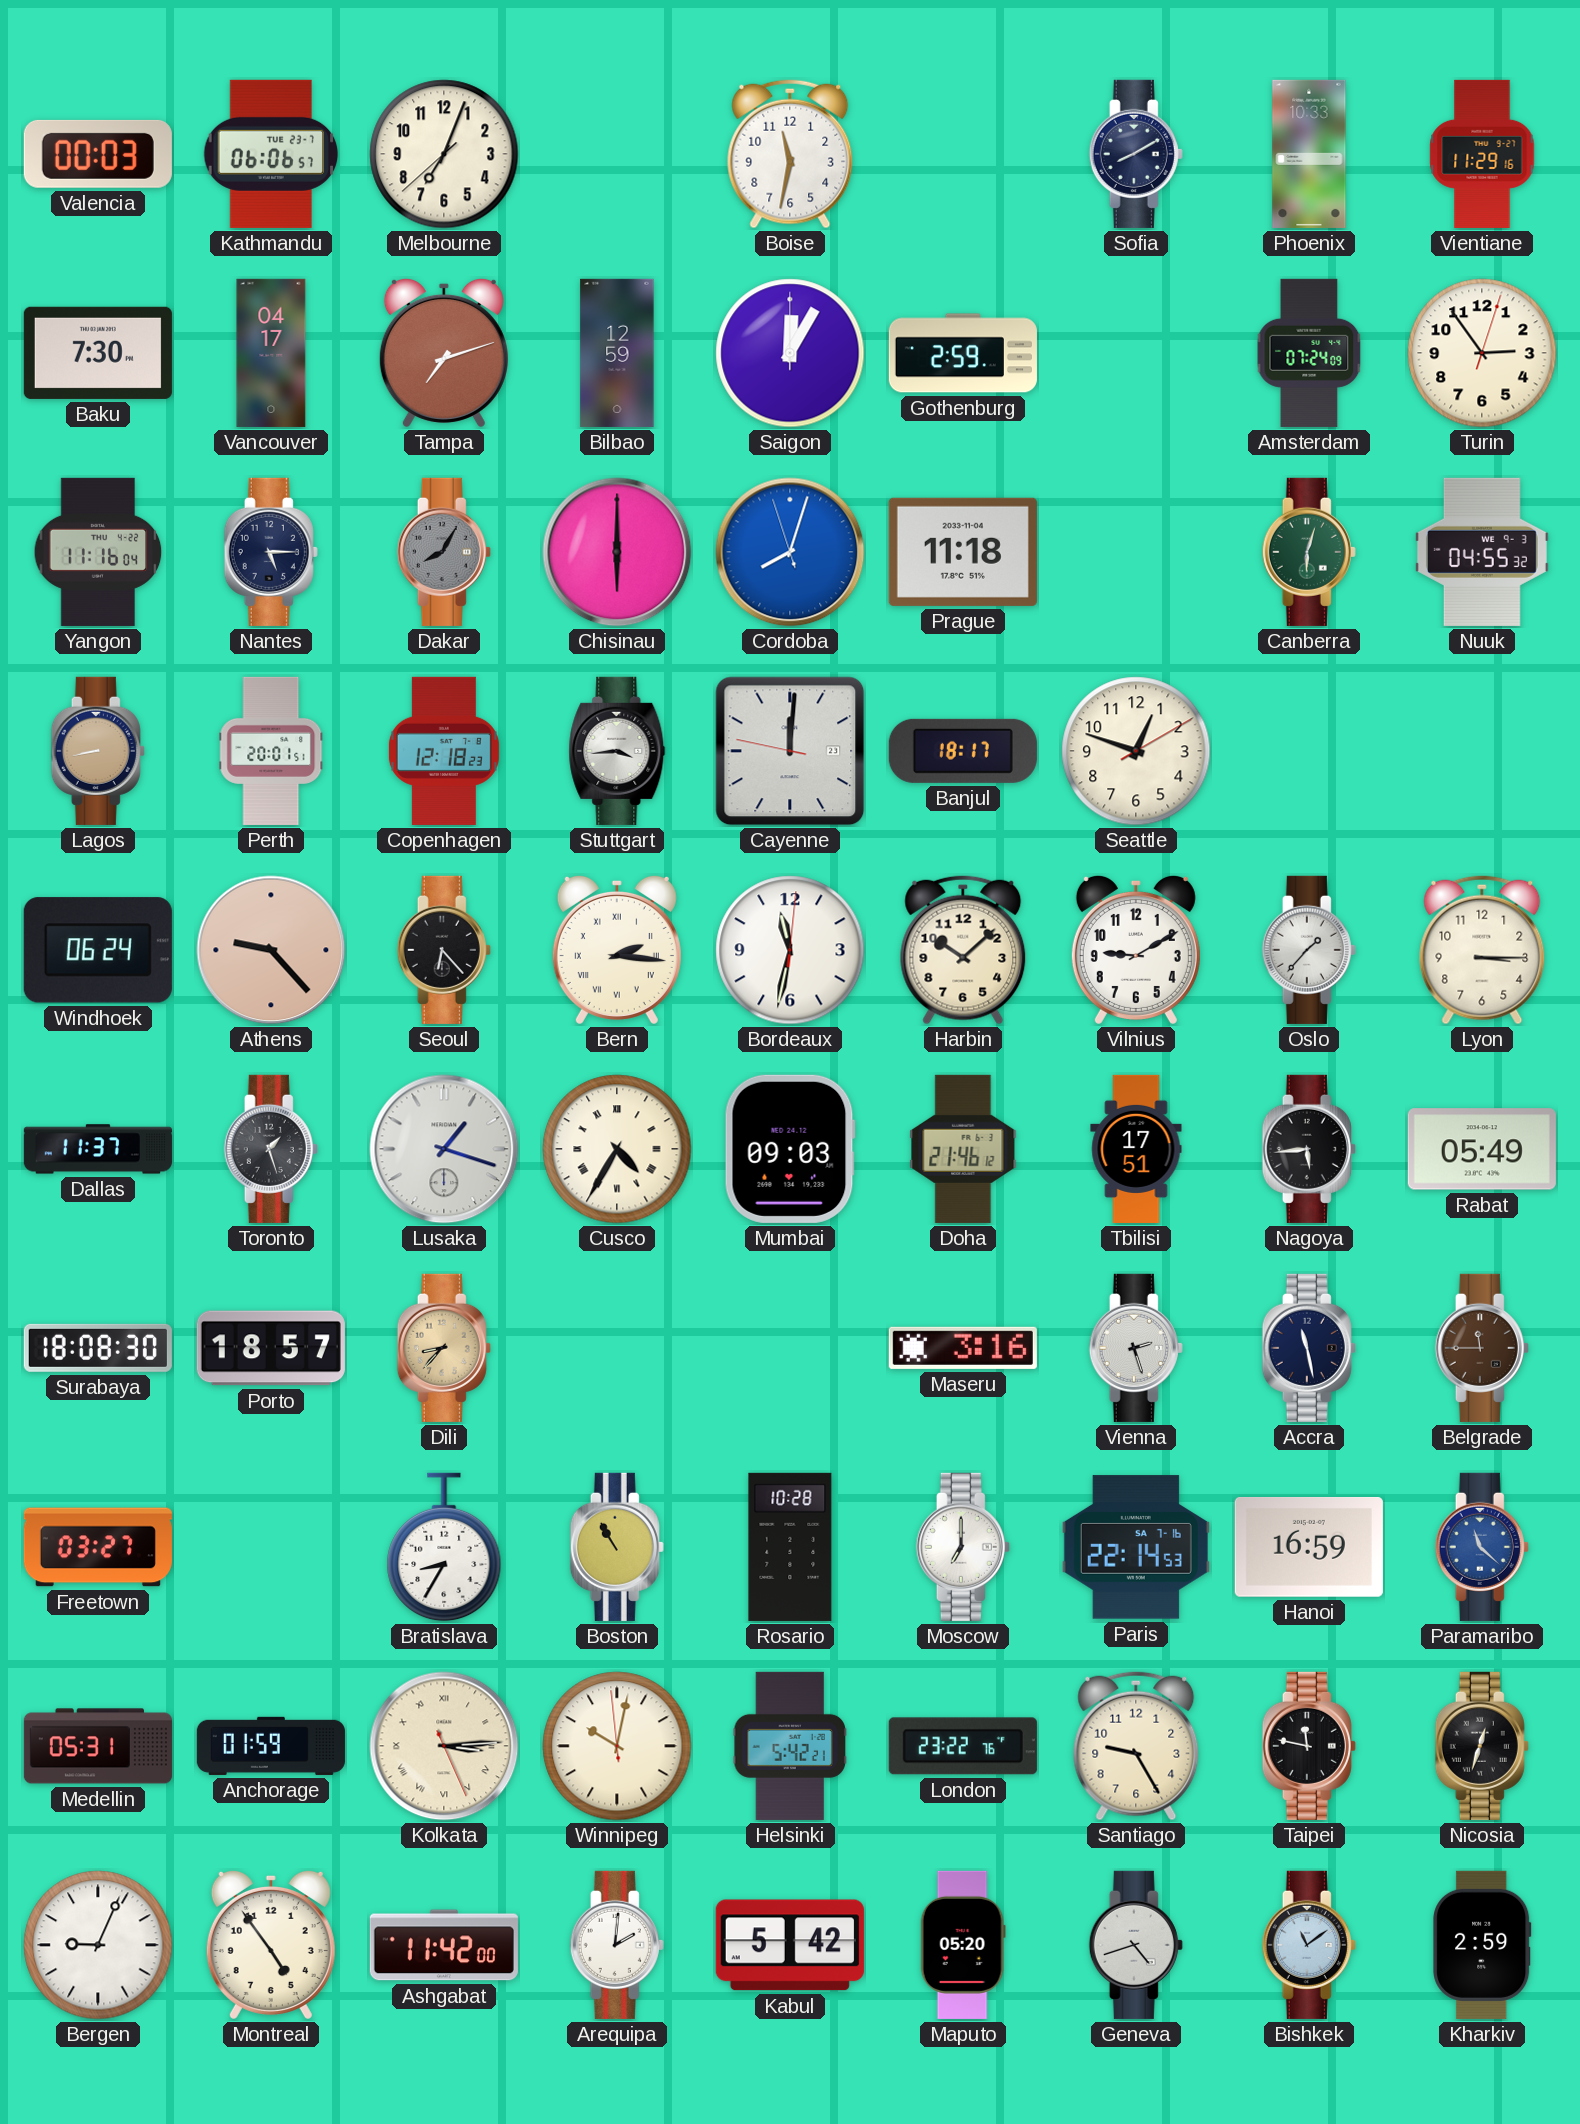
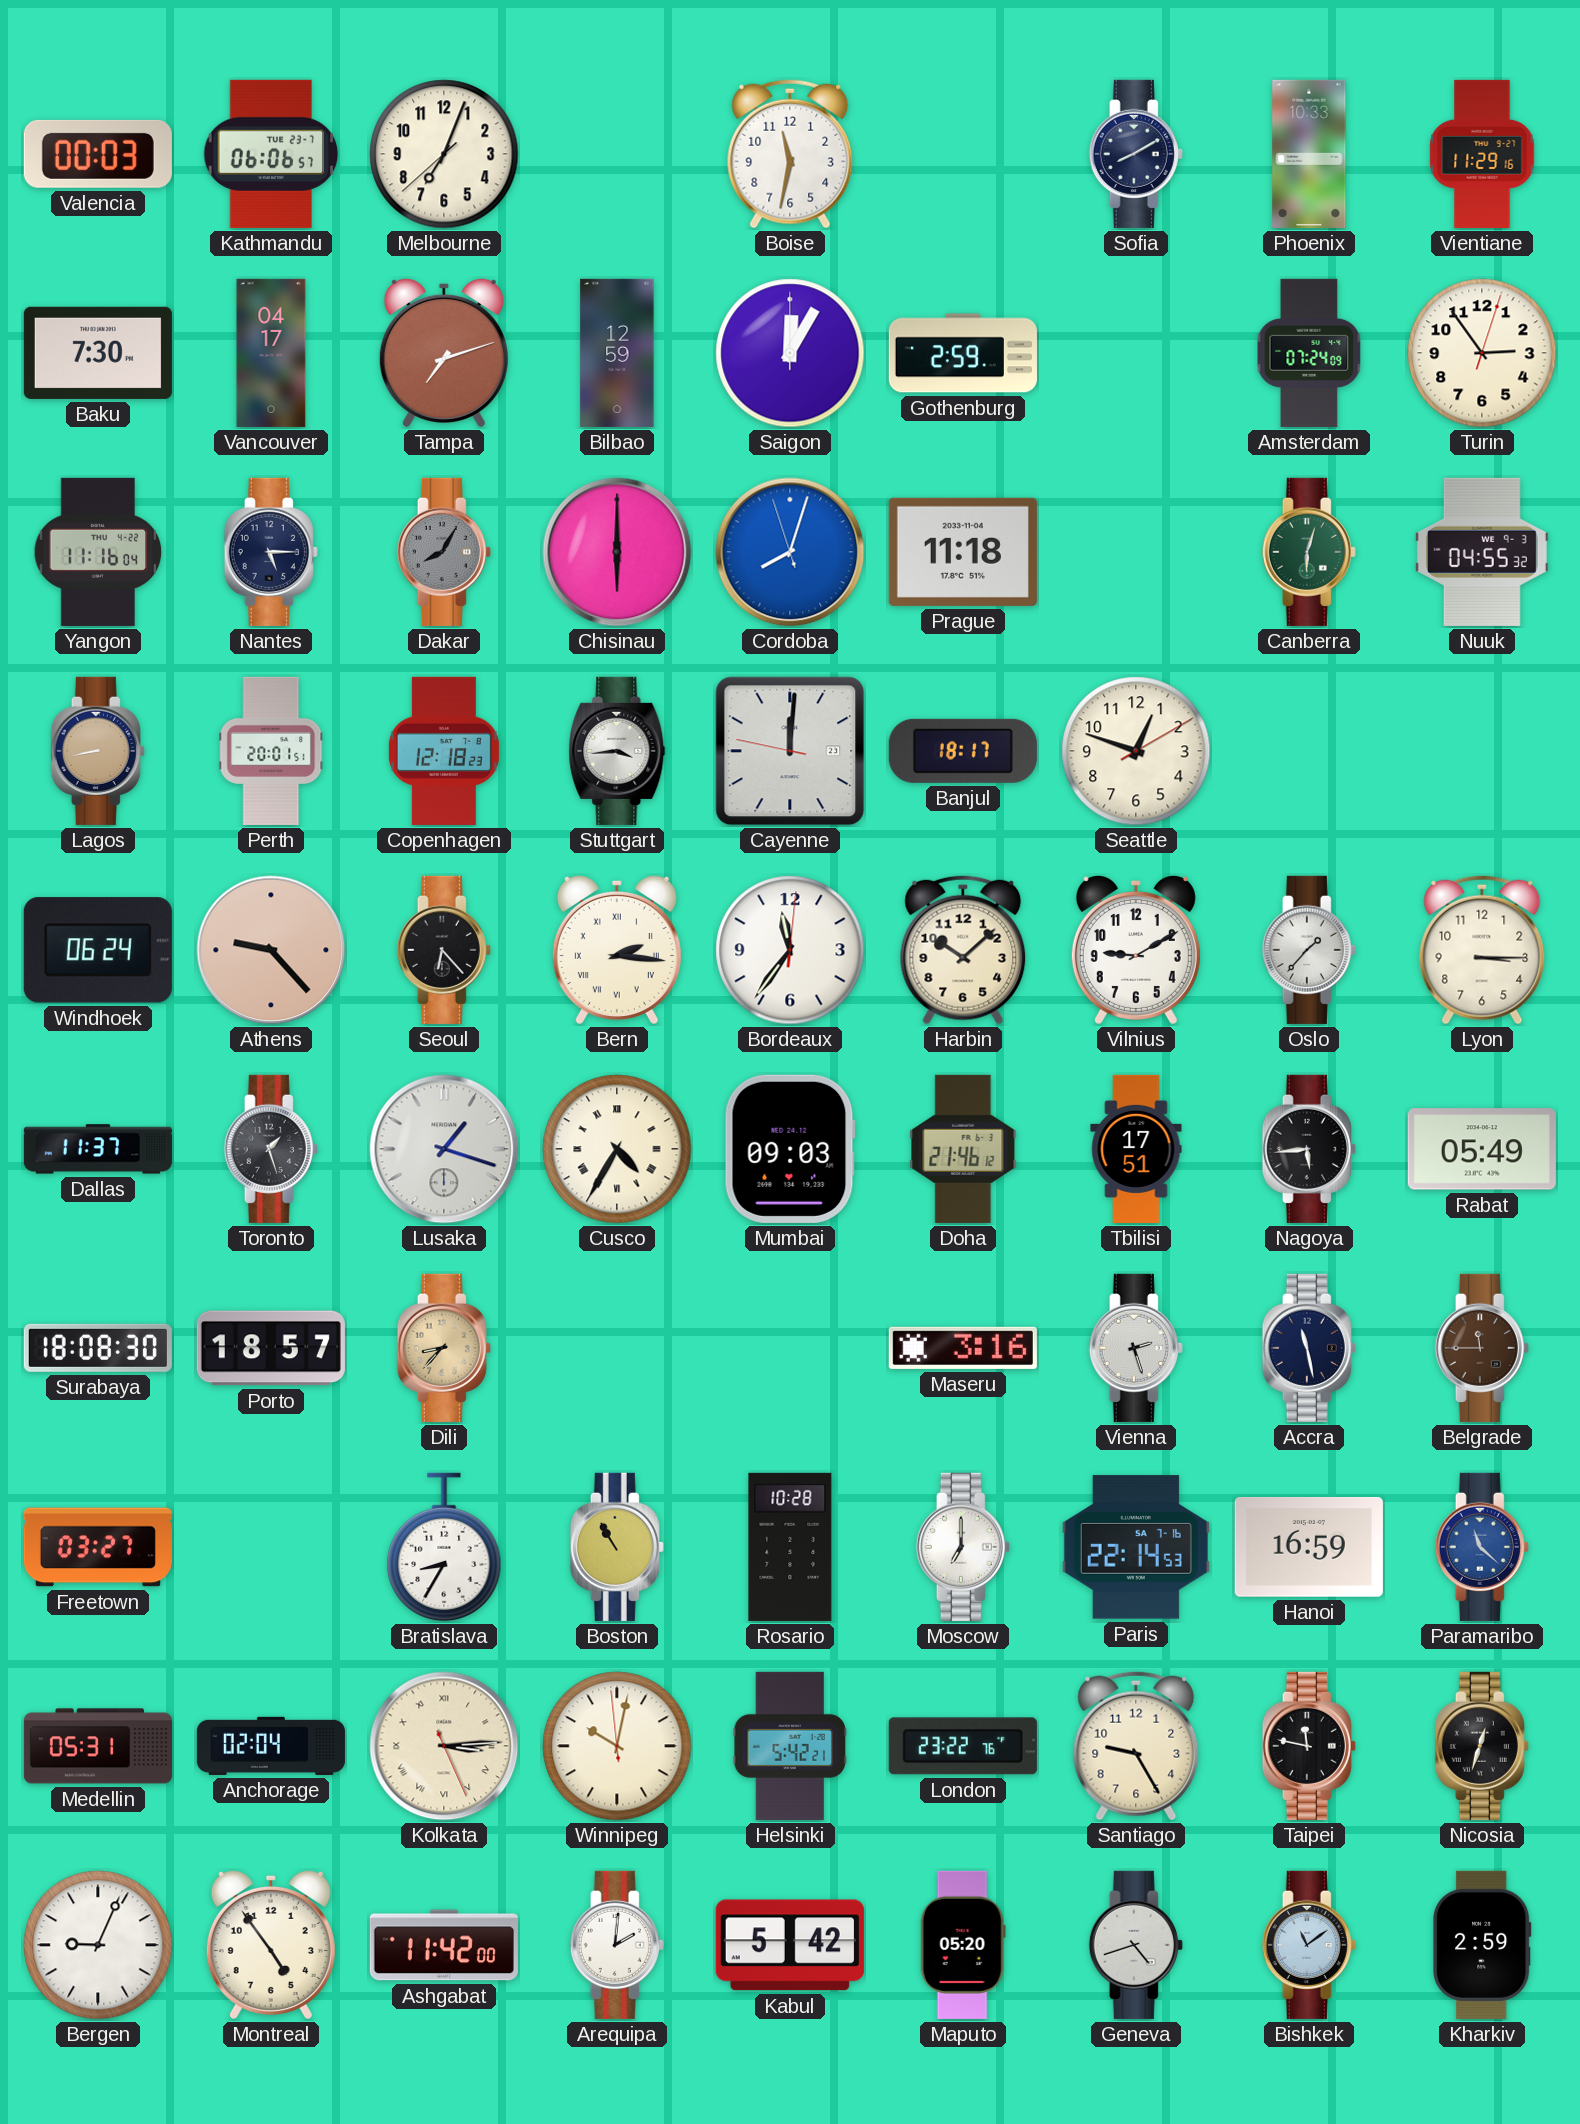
Bordeaux: 11:32 -> 11:36
Anchorage: 01:59 -> 02:04
